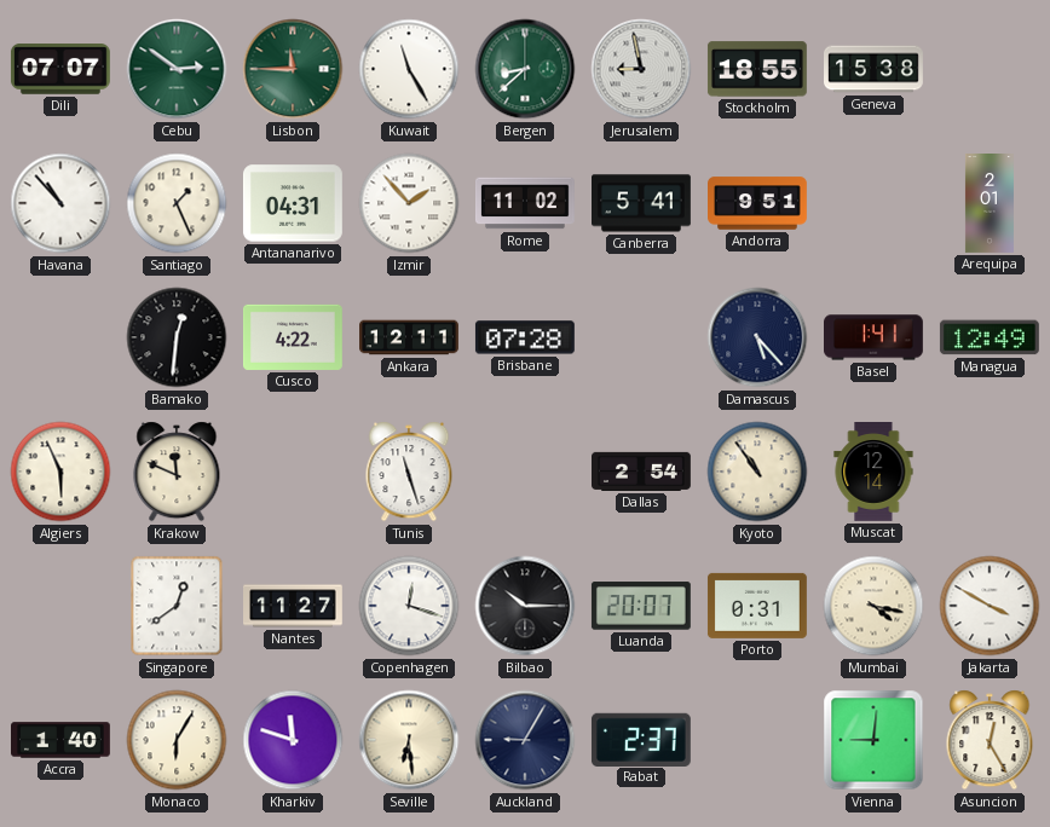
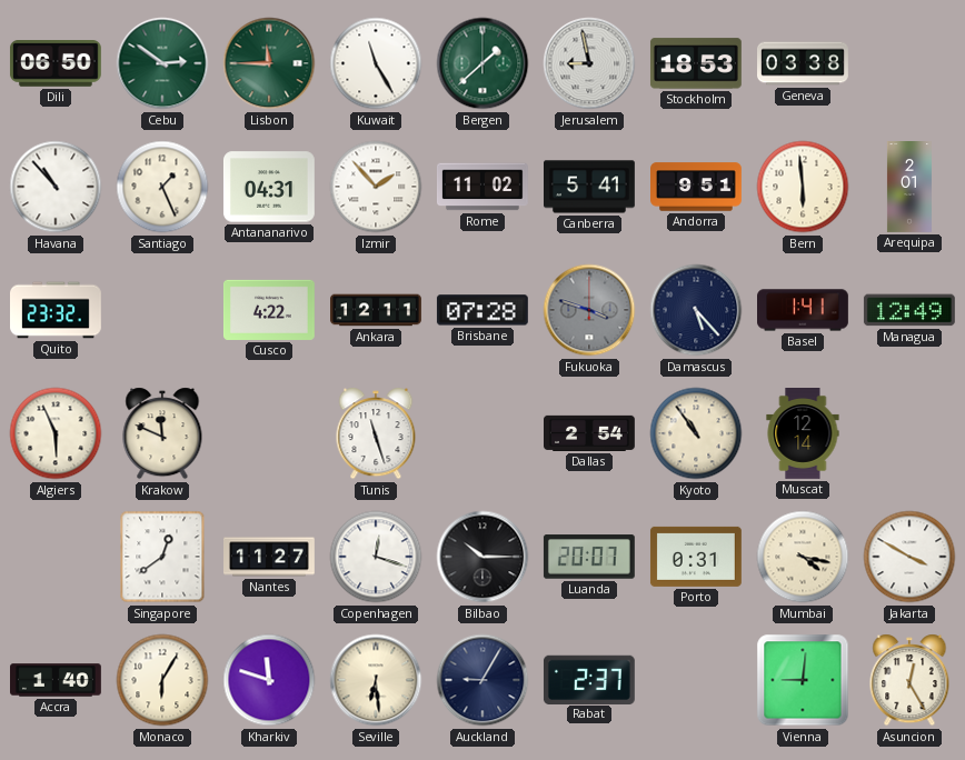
Dili: 07:07 -> 06:50
Bergen: 8:38 -> 1:38
Stockholm: 18:55 -> 18:53
Geneva: 15:38 -> 03:38
Bern: none -> 5:59
Quito: none -> 23:32
Bamako: 12:31 -> none
Fukuoka: none -> 3:48
